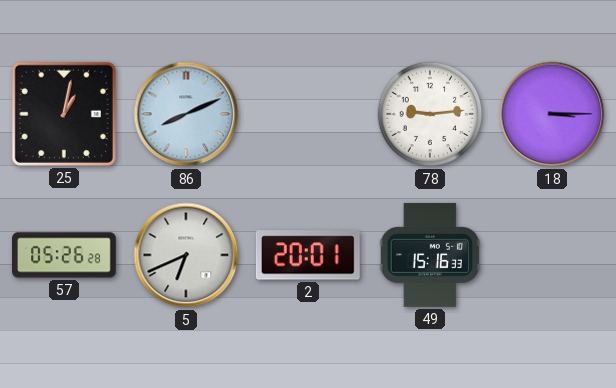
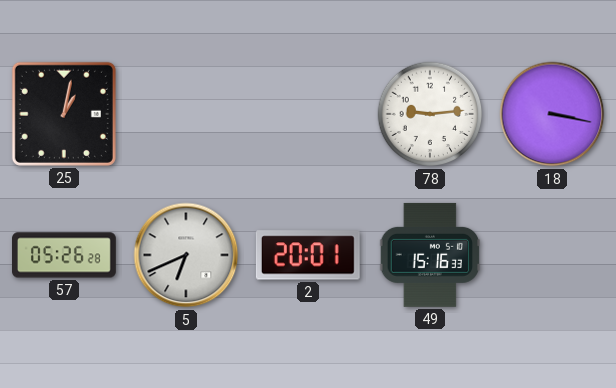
86: 8:11 -> none
18: 3:15 -> 3:17
